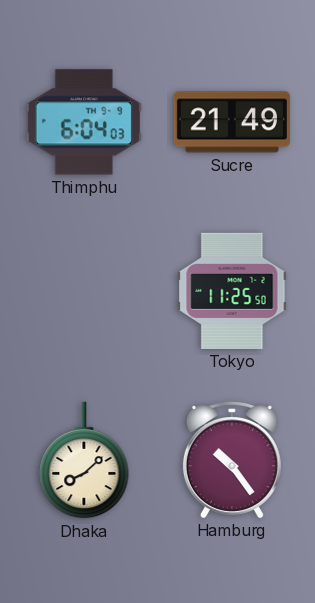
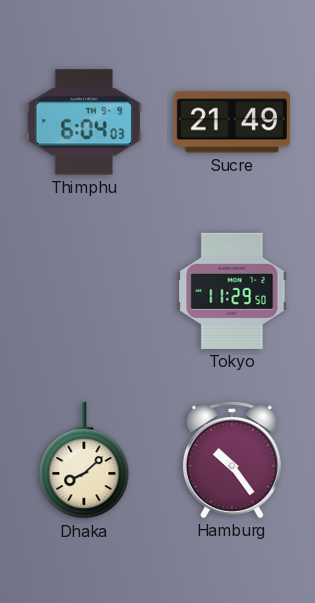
Tokyo: 11:25 -> 11:29
